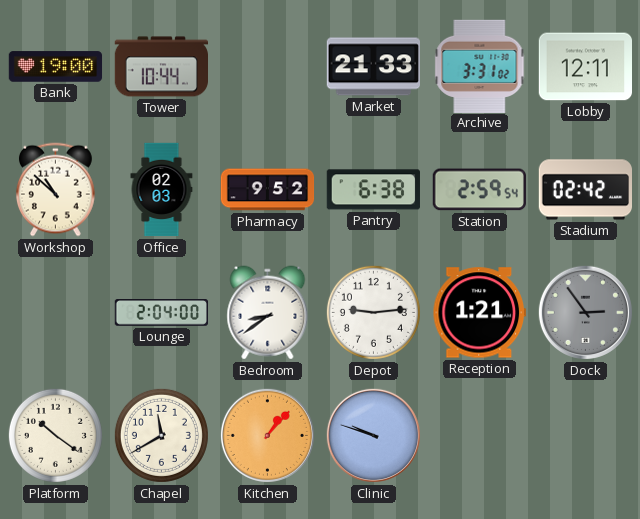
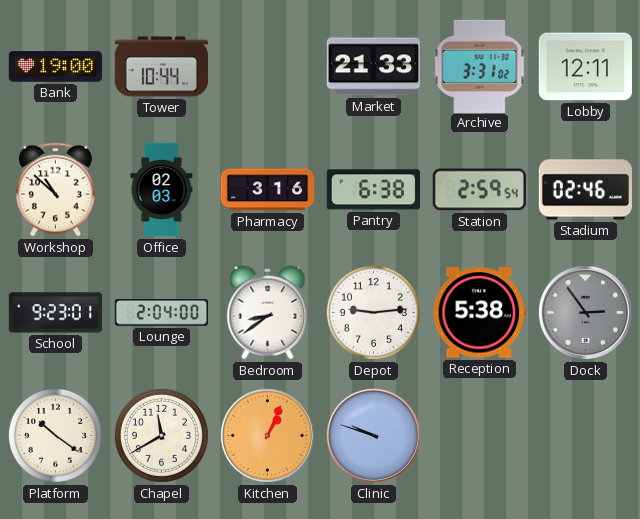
Pharmacy: 9:52 -> 3:16
Stadium: 02:42 -> 02:46
School: none -> 9:23
Reception: 1:21 -> 5:38
Kitchen: 1:07 -> 1:04
